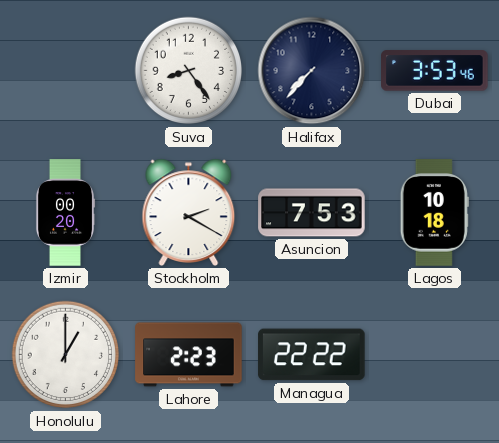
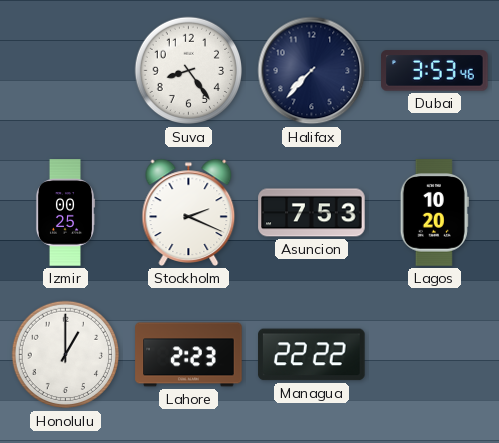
Izmir: 00:20 -> 00:25
Stockholm: 2:20 -> 2:19
Lagos: 10:18 -> 10:20
